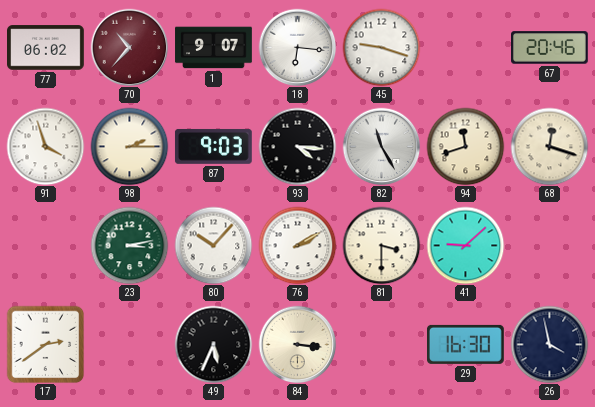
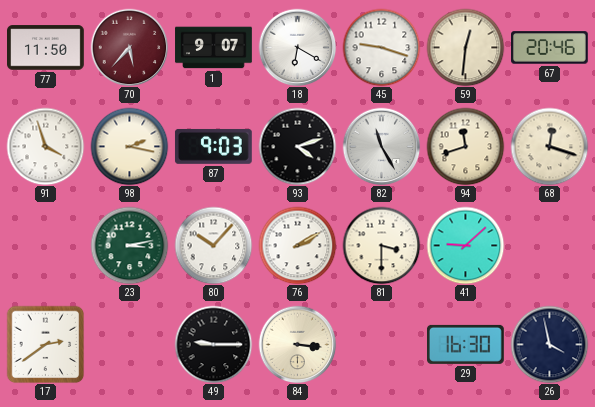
77: 06:02 -> 11:50
70: 10:37 -> 5:37
18: 6:16 -> 6:20
59: none -> 12:31
98: 2:15 -> 2:17
93: 4:16 -> 4:12
49: 5:34 -> 9:15
